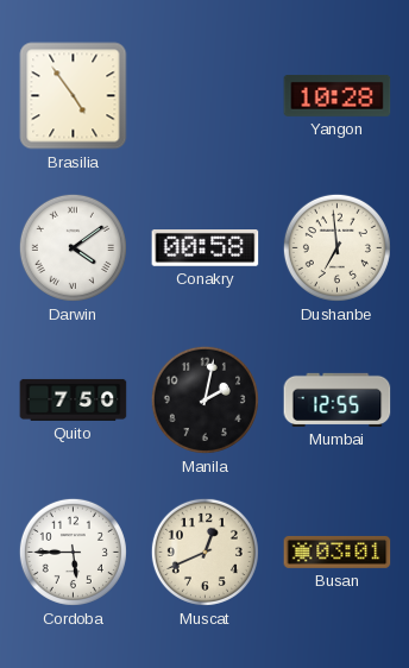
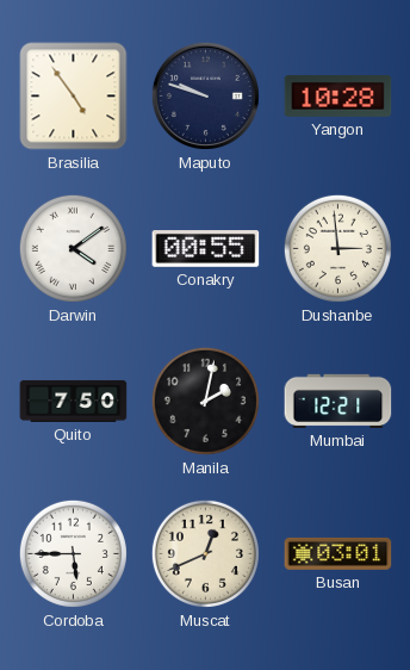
Maputo: none -> 9:48
Conakry: 00:58 -> 00:55
Dushanbe: 6:59 -> 2:59
Mumbai: 12:55 -> 12:21
